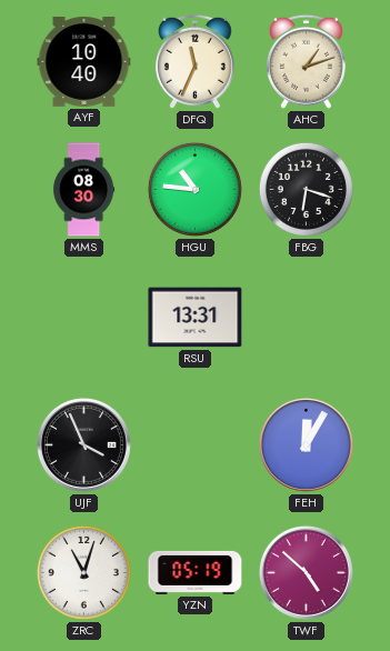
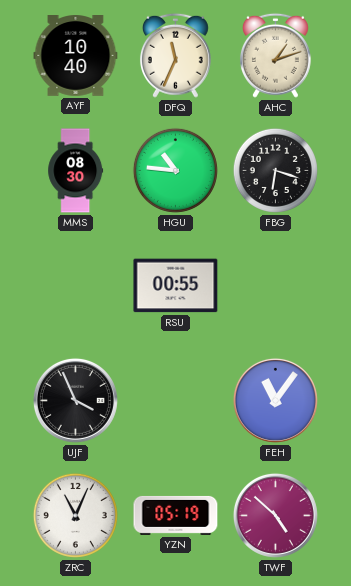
RSU: 13:31 -> 00:55
FEH: 12:05 -> 11:06
ZRC: 11:03 -> 11:04
